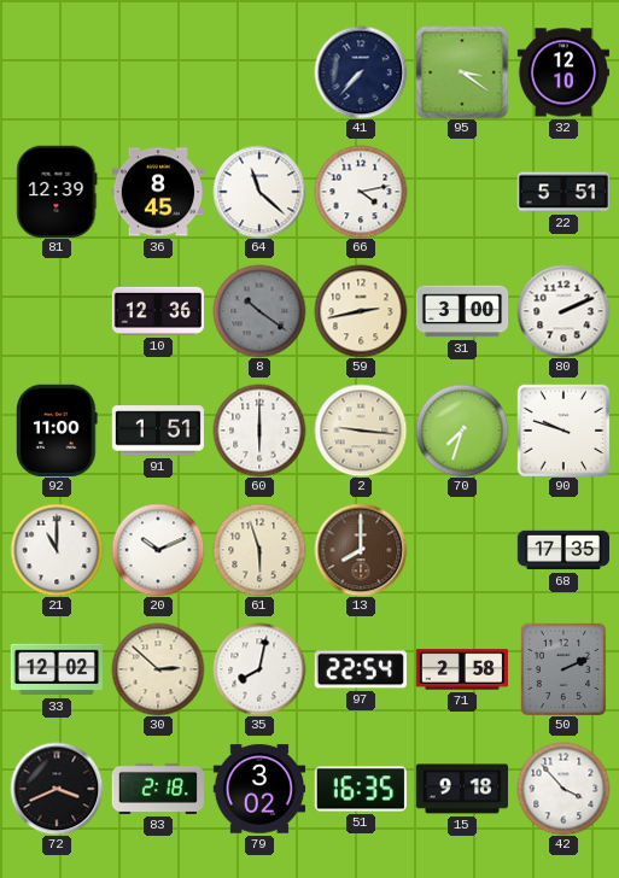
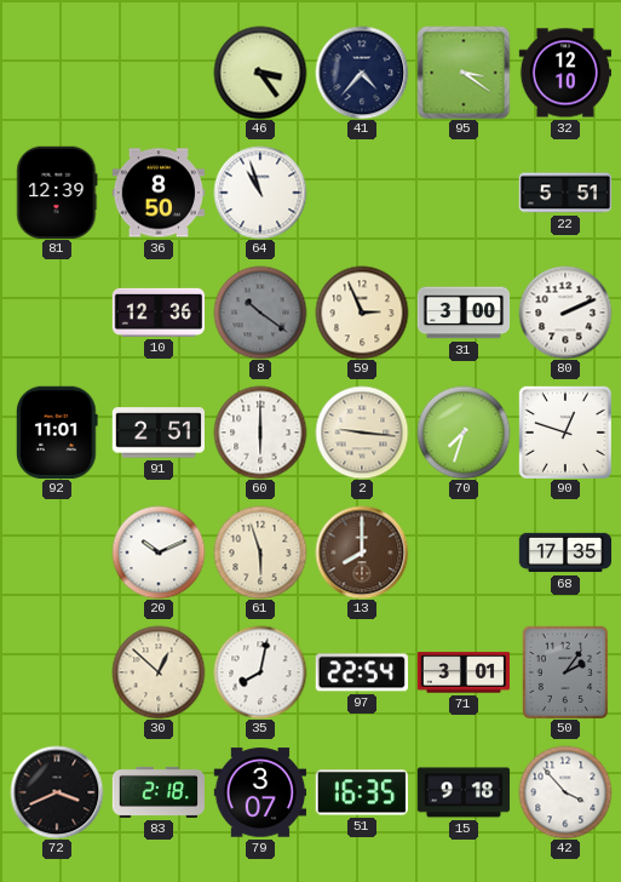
46: none -> 3:24
41: 7:37 -> 4:37
36: 8:45 -> 8:50
64: 11:22 -> 10:57
66: 4:13 -> none
59: 2:43 -> 2:56
92: 11:00 -> 11:01
91: 1:51 -> 2:51
90: 9:48 -> 12:48
21: 11:00 -> none
33: 12:02 -> none
30: 2:52 -> 12:52
71: 2:58 -> 3:01
50: 2:11 -> 2:06
79: 3:02 -> 3:07
